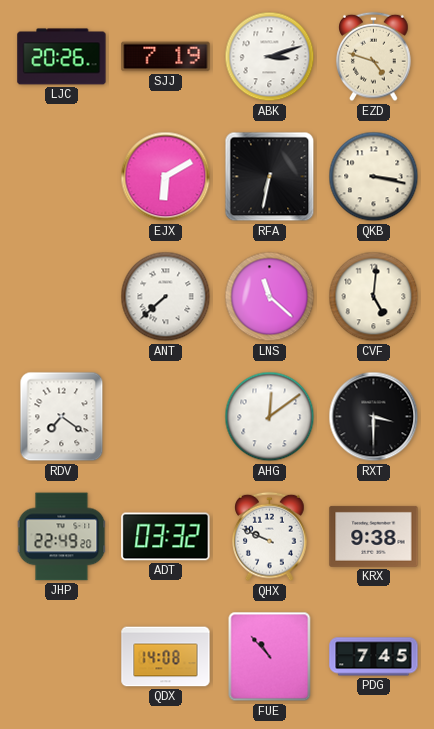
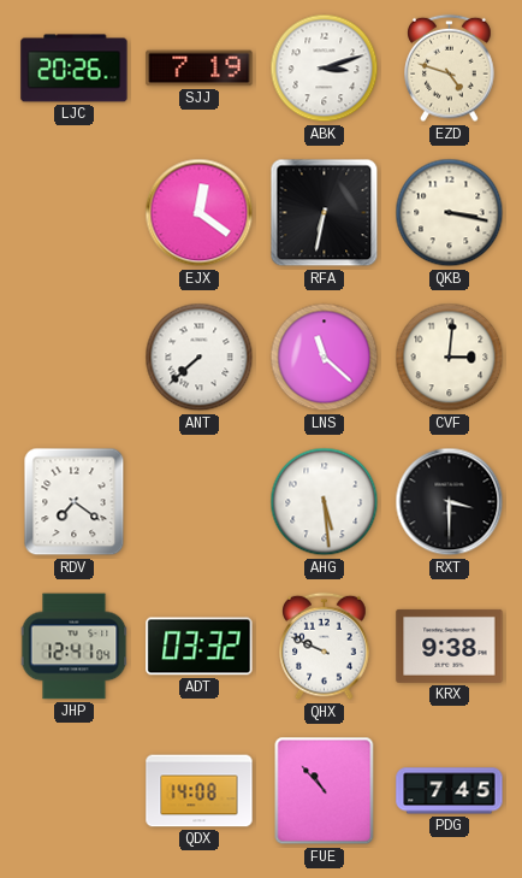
EJX: 6:10 -> 12:21
CVF: 5:01 -> 3:01
AHG: 12:09 -> 5:29
JHP: 22:49 -> 12:41
